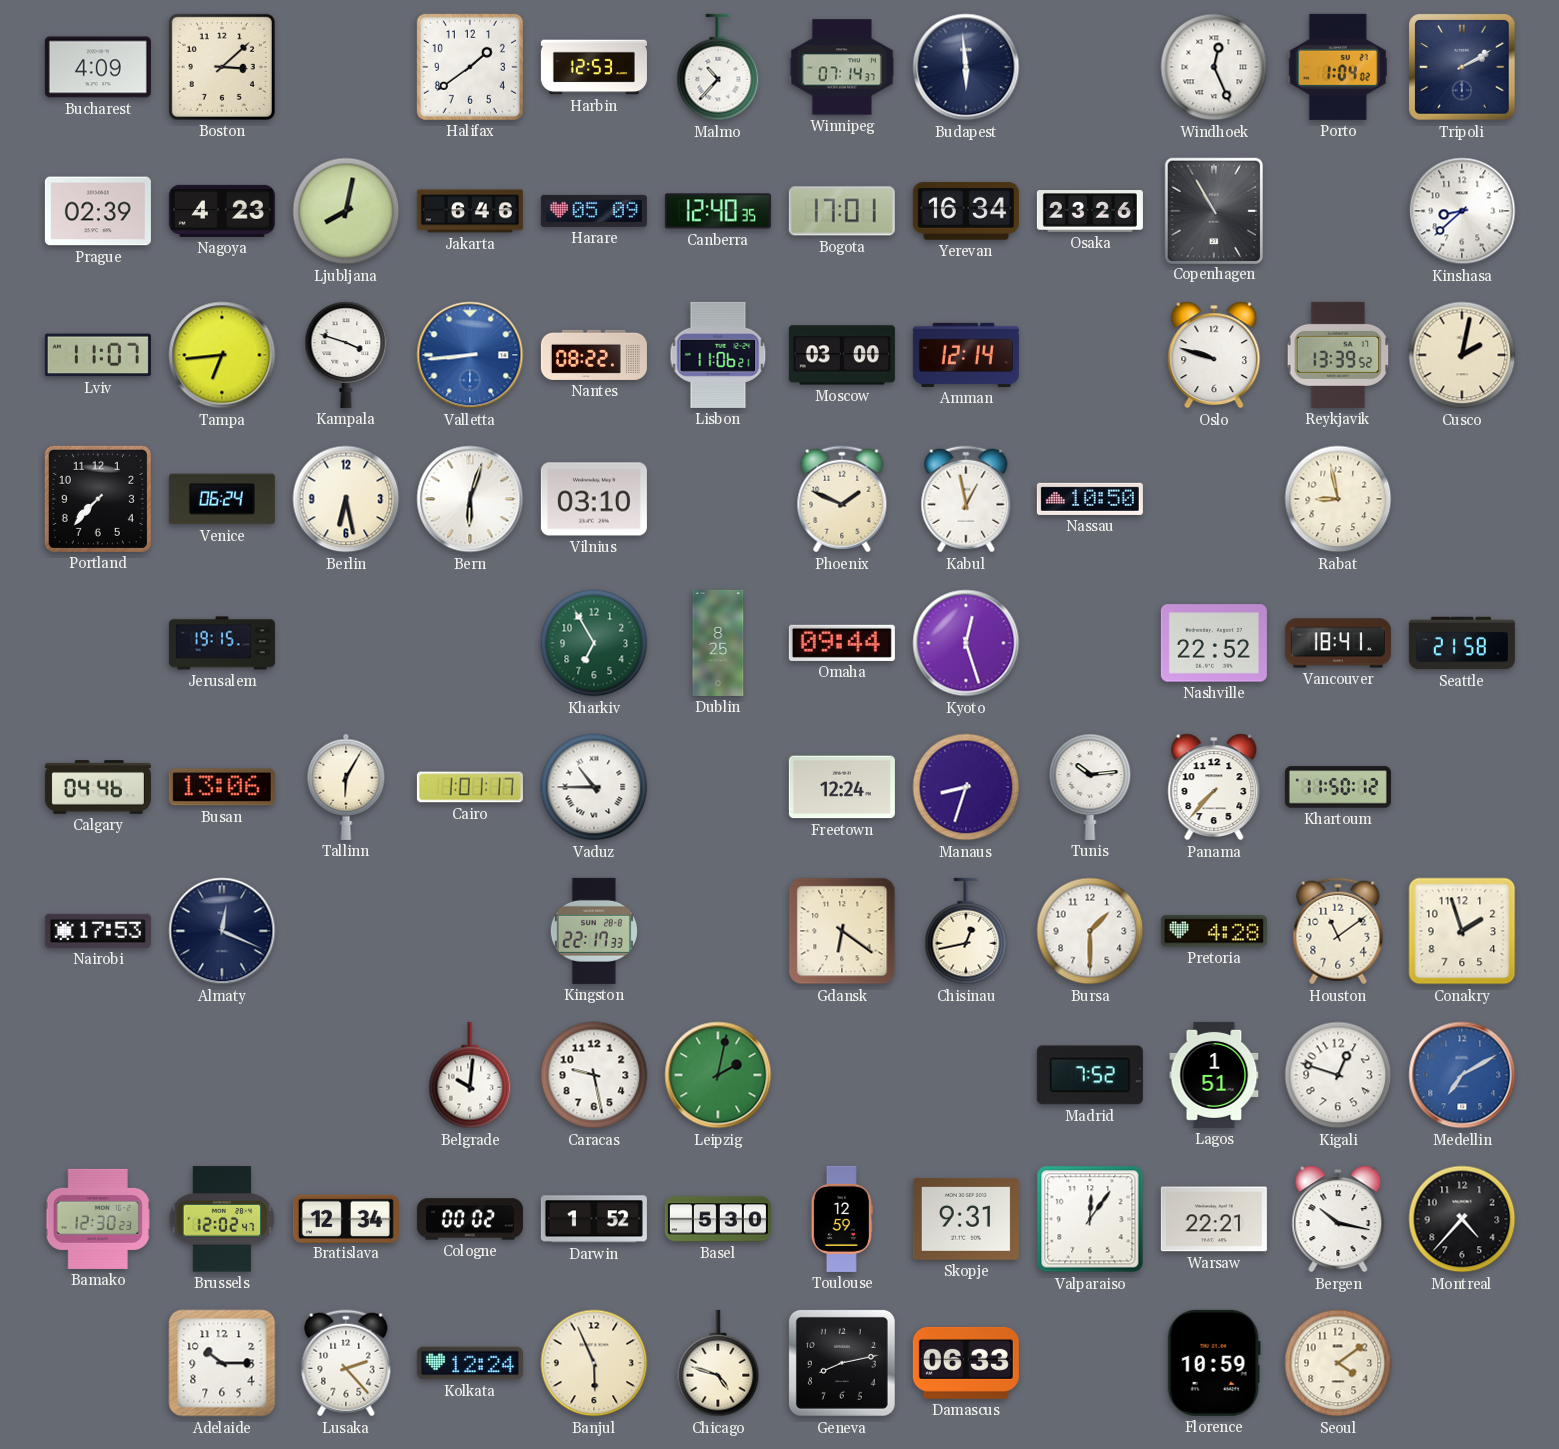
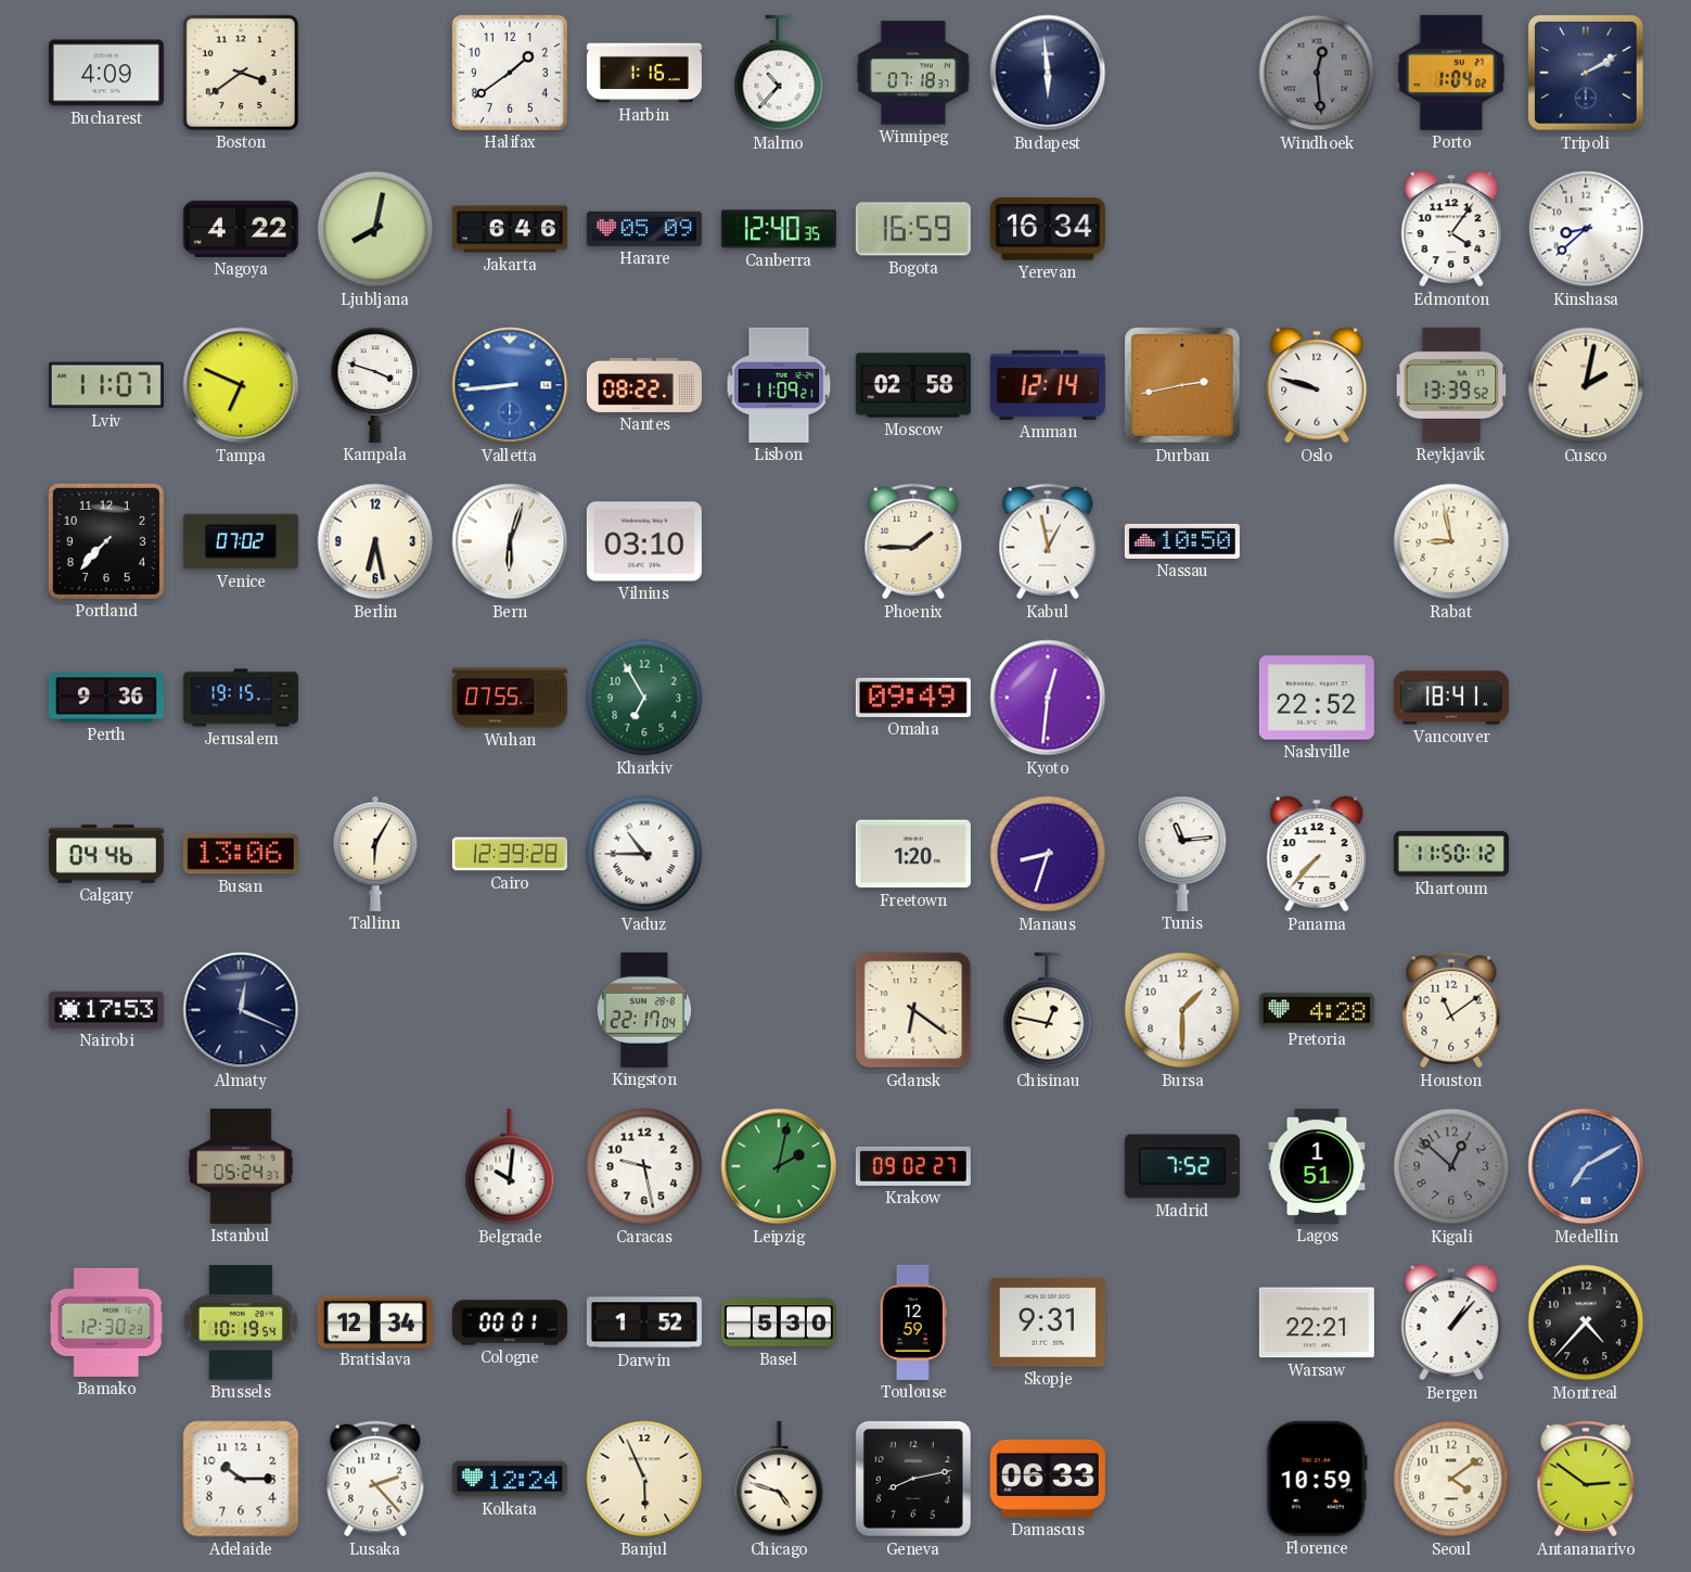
Boston: 3:08 -> 3:39
Harbin: 12:53 -> 1:16
Winnipeg: 07:14 -> 07:18
Windhoek: 12:26 -> 12:29
Windhoek dial: white -> grey
Prague: 02:39 -> none
Nagoya: 4:23 -> 4:22
Bogota: 17:01 -> 16:59
Osaka: 23:26 -> none
Copenhagen: 10:55 -> none
Edmonton: none -> 4:06
Tampa: 6:44 -> 6:49
Lisbon: 11:06 -> 11:09
Moscow: 03:00 -> 02:58
Durban: none -> 2:43
Venice: 06:24 -> 07:02
Phoenix: 1:49 -> 1:45
Perth: none -> 9:36
Wuhan: none -> 07:55
Dublin: 8:25 -> none
Omaha: 09:44 -> 09:49
Kyoto: 12:27 -> 12:31
Seattle: 21:58 -> none
Cairo: 1:01 -> 12:39
Freetown: 12:24 -> 1:20
Tunis: 10:14 -> 11:14
Kingston: 22:17:33 -> 22:17:04
Chisinau: 12:43 -> 12:47
Conakry: 1:57 -> none
Istanbul: none -> 05:24
Krakow: none -> 09:02
Kigali: 12:48 -> 12:52
Kigali dial: white -> grey
Brussels: 12:02 -> 10:19
Cologne: 00:02 -> 00:01
Valparaiso: 12:06 -> none
Bergen: 10:17 -> 1:07
Antananarivo: none -> 2:51
